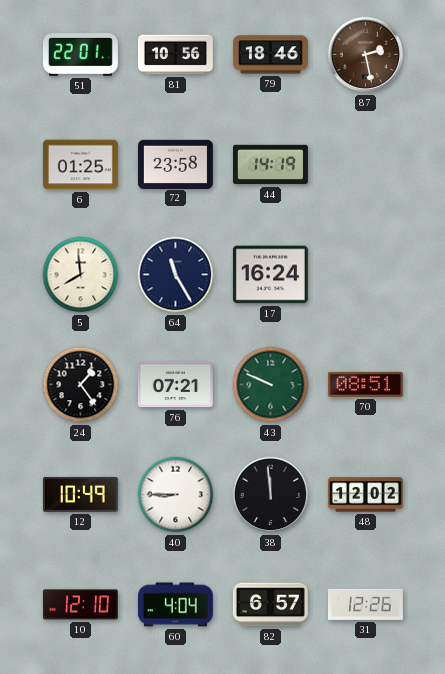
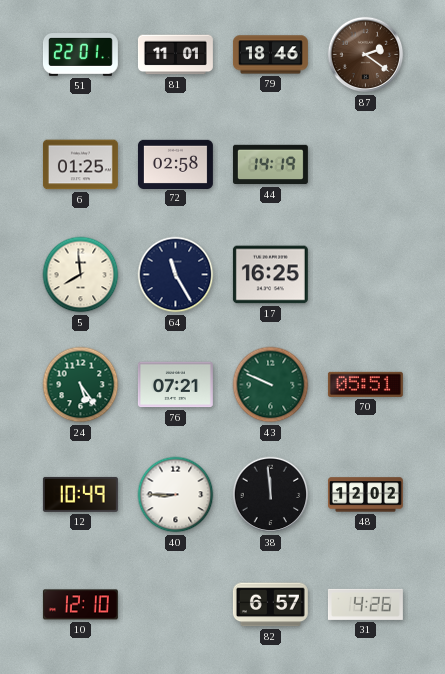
81: 10:56 -> 11:01
87: 2:28 -> 2:21
72: 23:58 -> 02:58
17: 16:24 -> 16:25
24: 1:24 -> 5:24
24 dial: black -> green
70: 08:51 -> 05:51
60: 4:04 -> none
31: 12:26 -> 4:26
